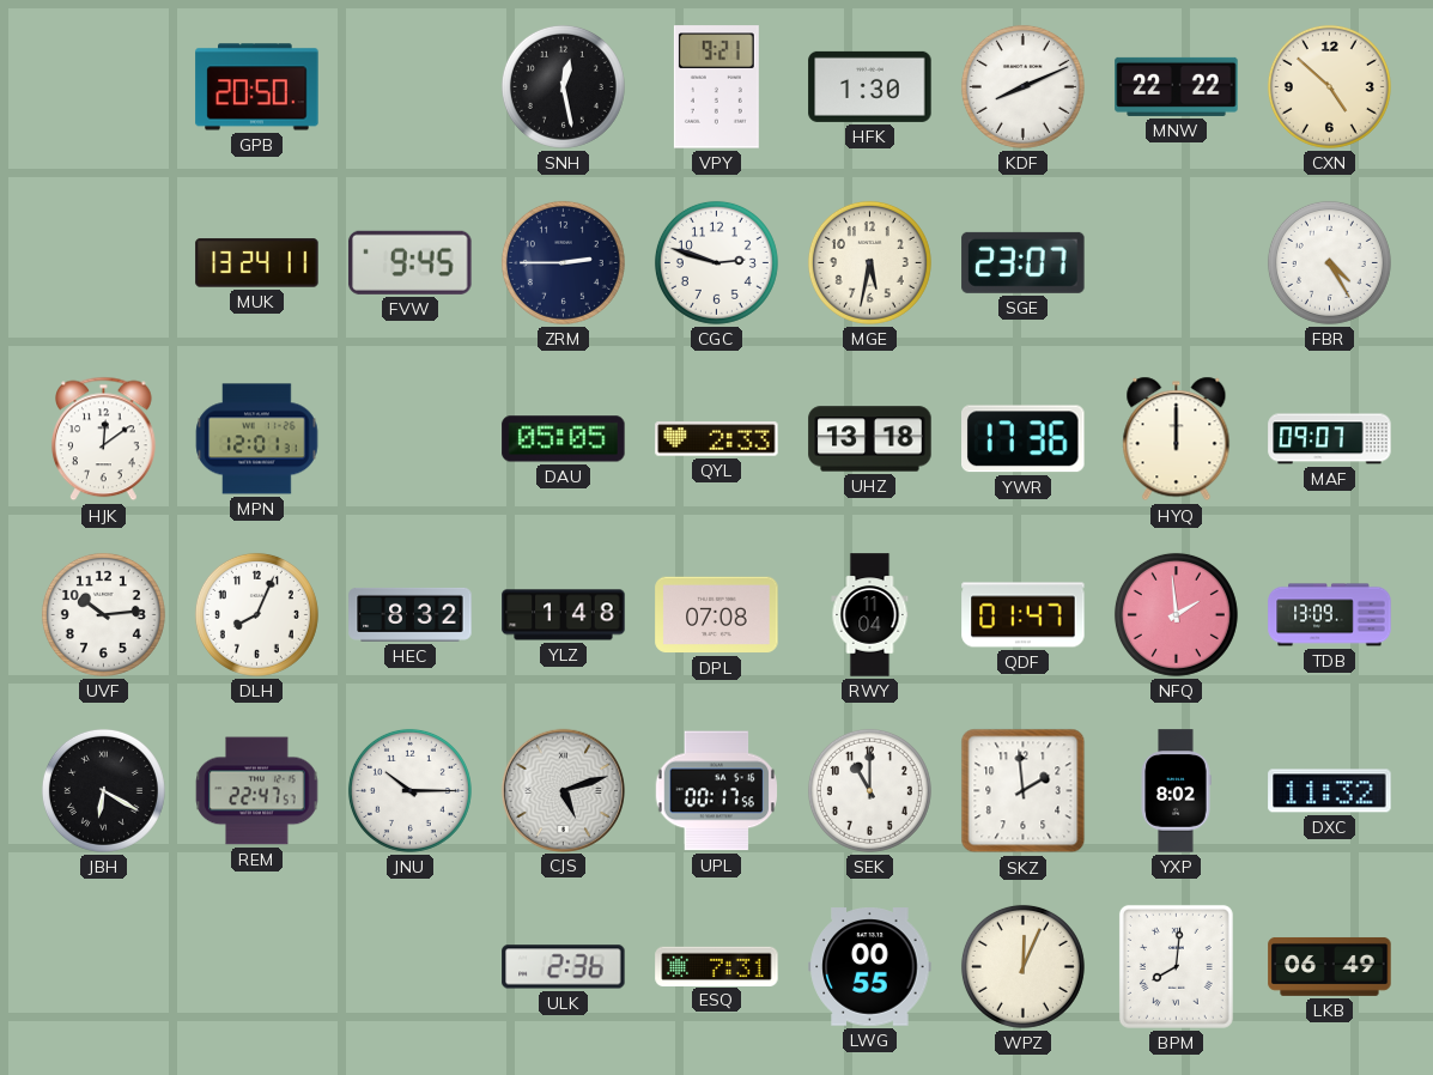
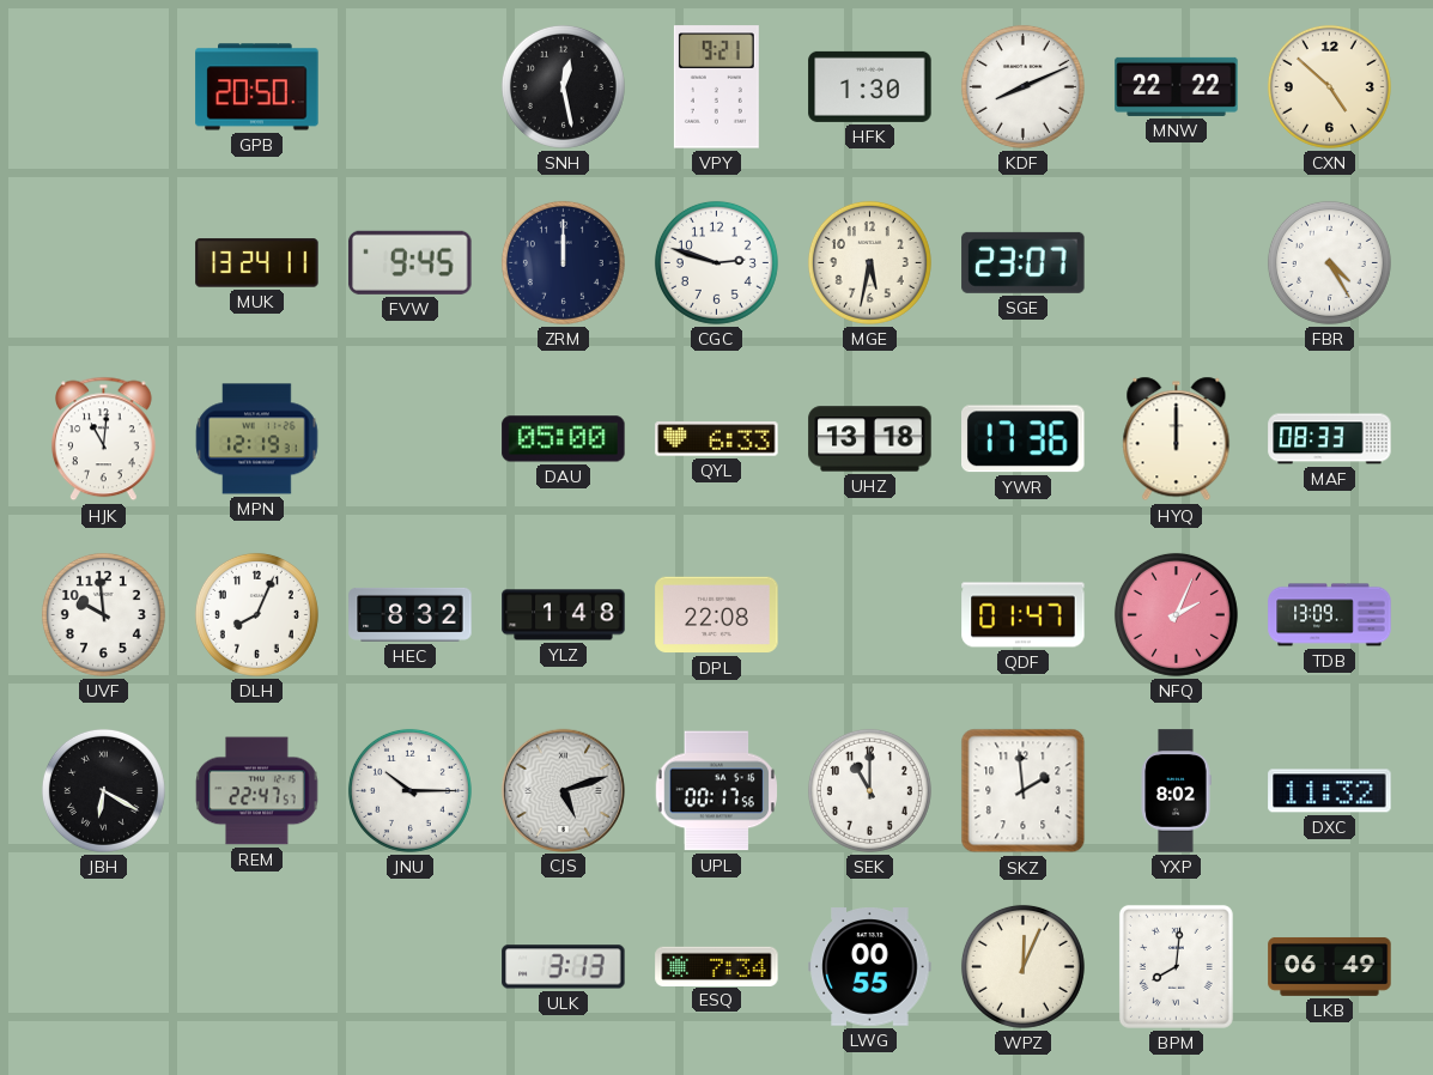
ZRM: 2:45 -> 12:00
HJK: 12:09 -> 11:01
MPN: 12:01 -> 12:19
DAU: 05:05 -> 05:00
QYL: 2:33 -> 6:33
MAF: 09:07 -> 08:33
UVF: 10:14 -> 9:59
DPL: 07:08 -> 22:08
RWY: 11:04 -> none
NFQ: 1:59 -> 2:04
ULK: 2:36 -> 3:13
ESQ: 7:31 -> 7:34
